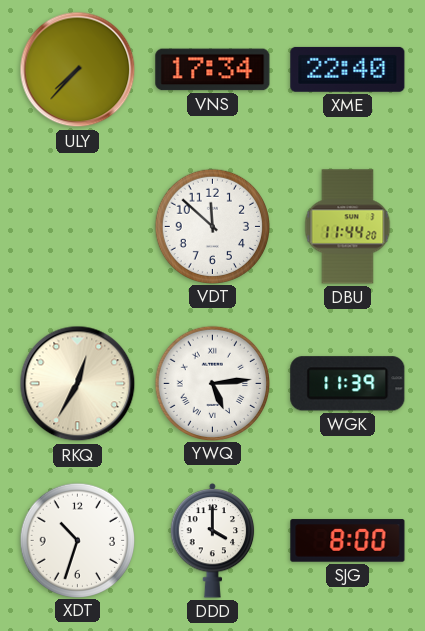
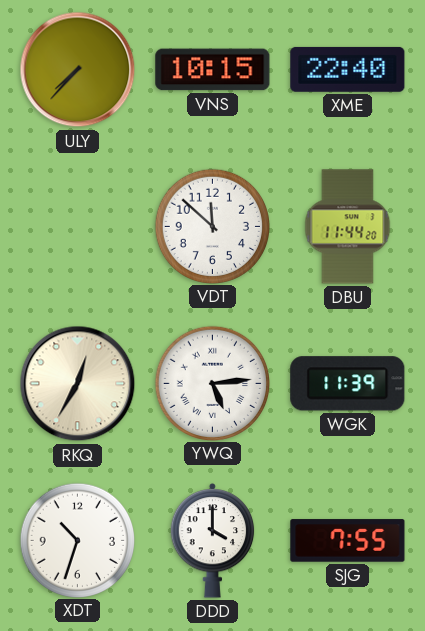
VNS: 17:34 -> 10:15
SJG: 8:00 -> 7:55
